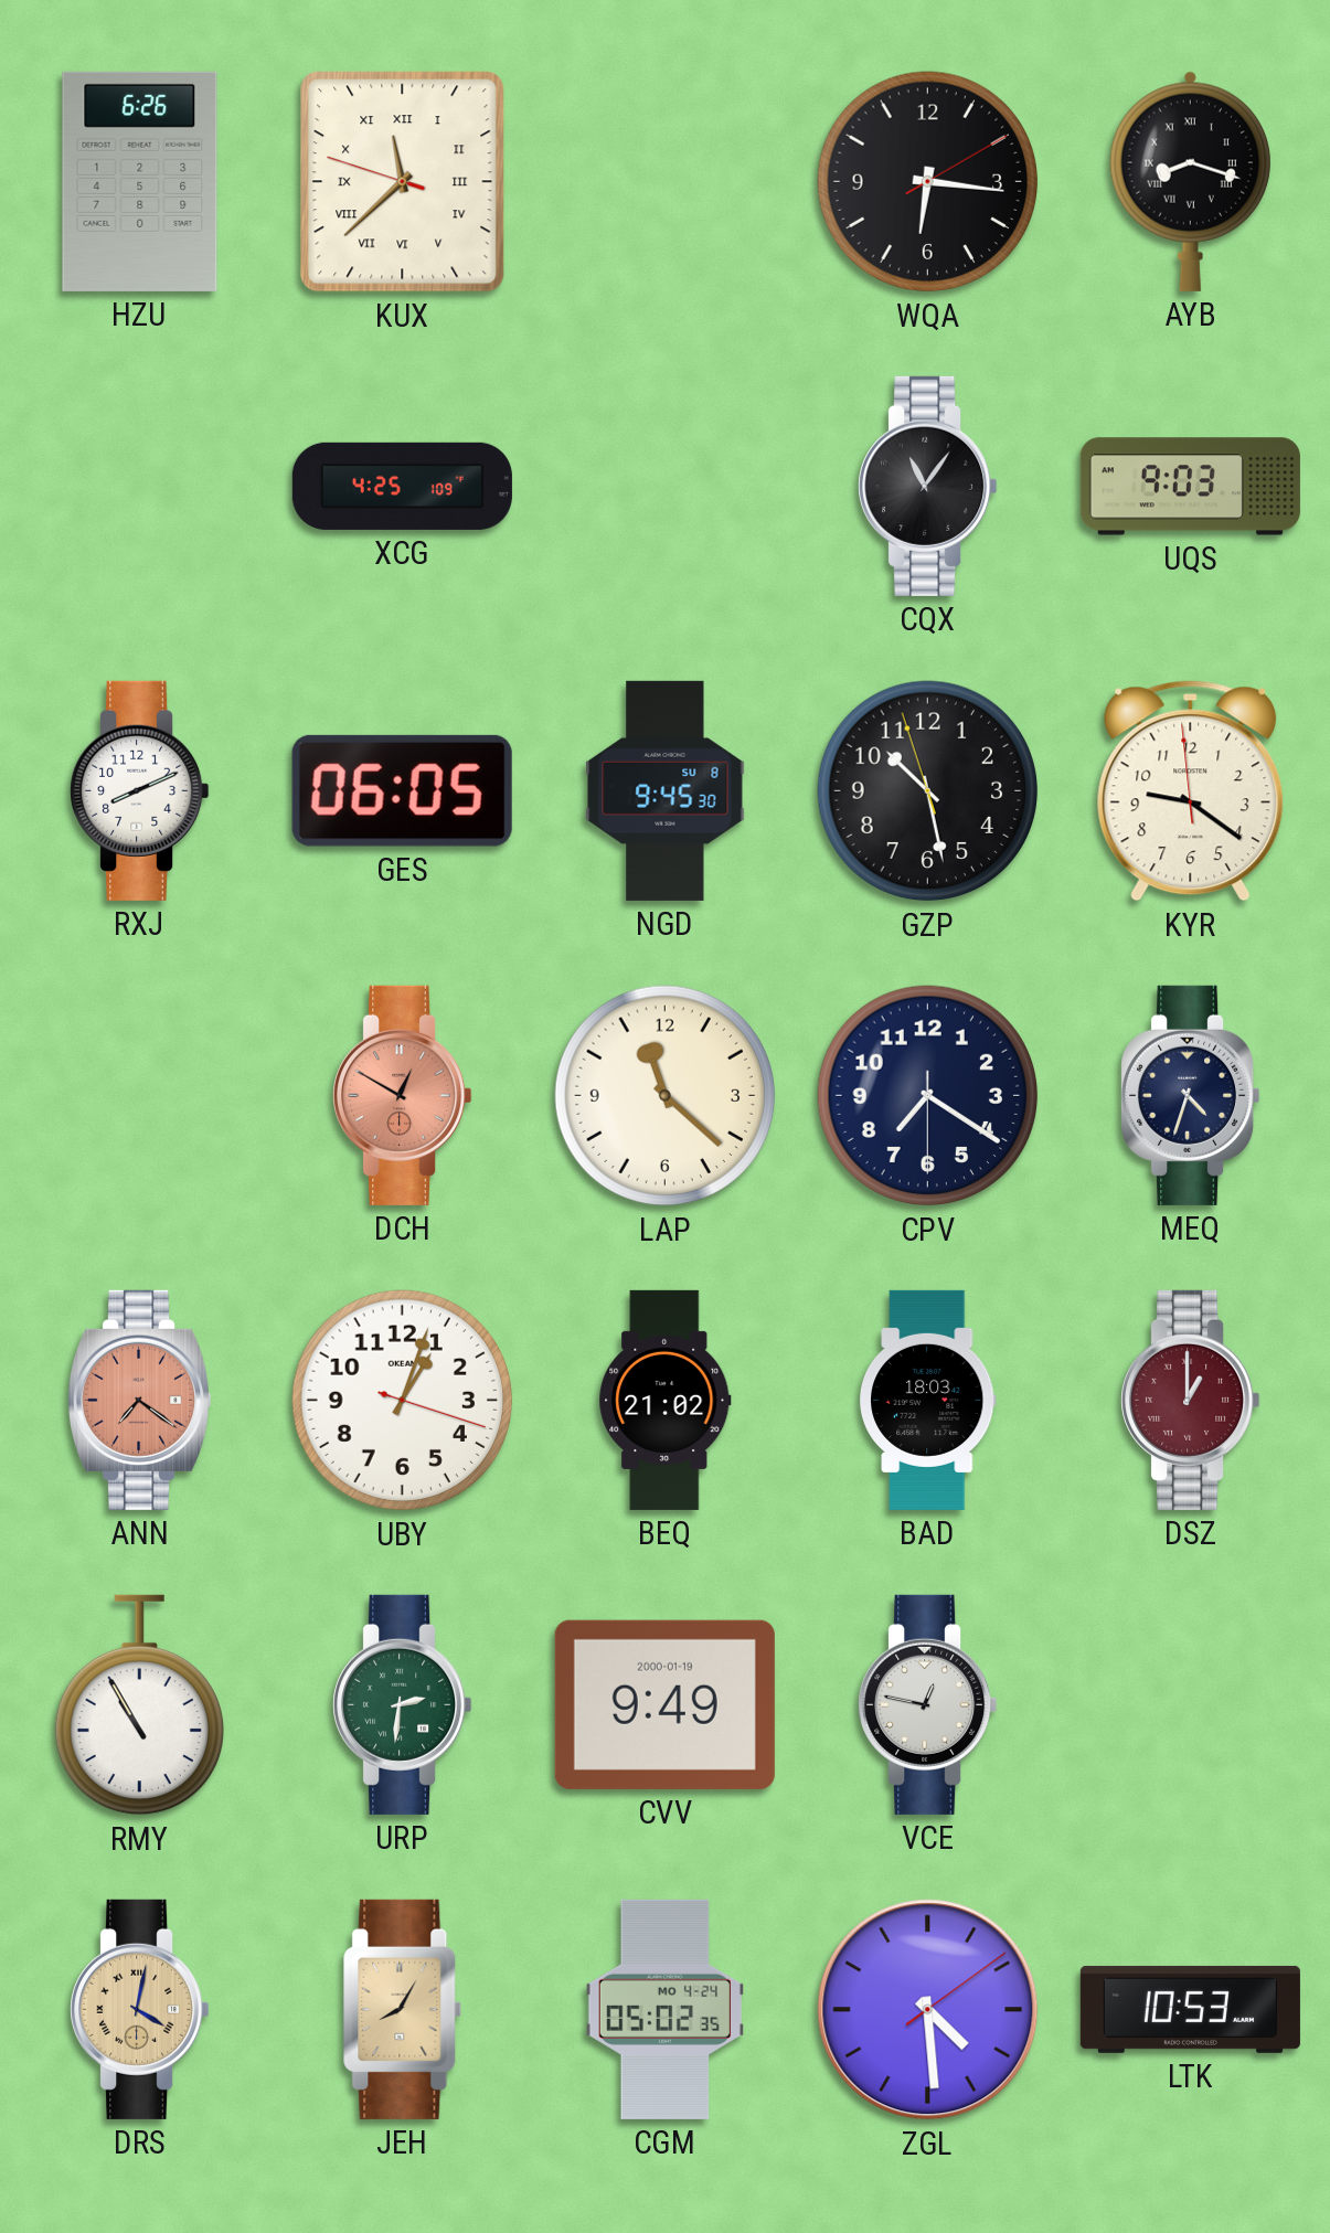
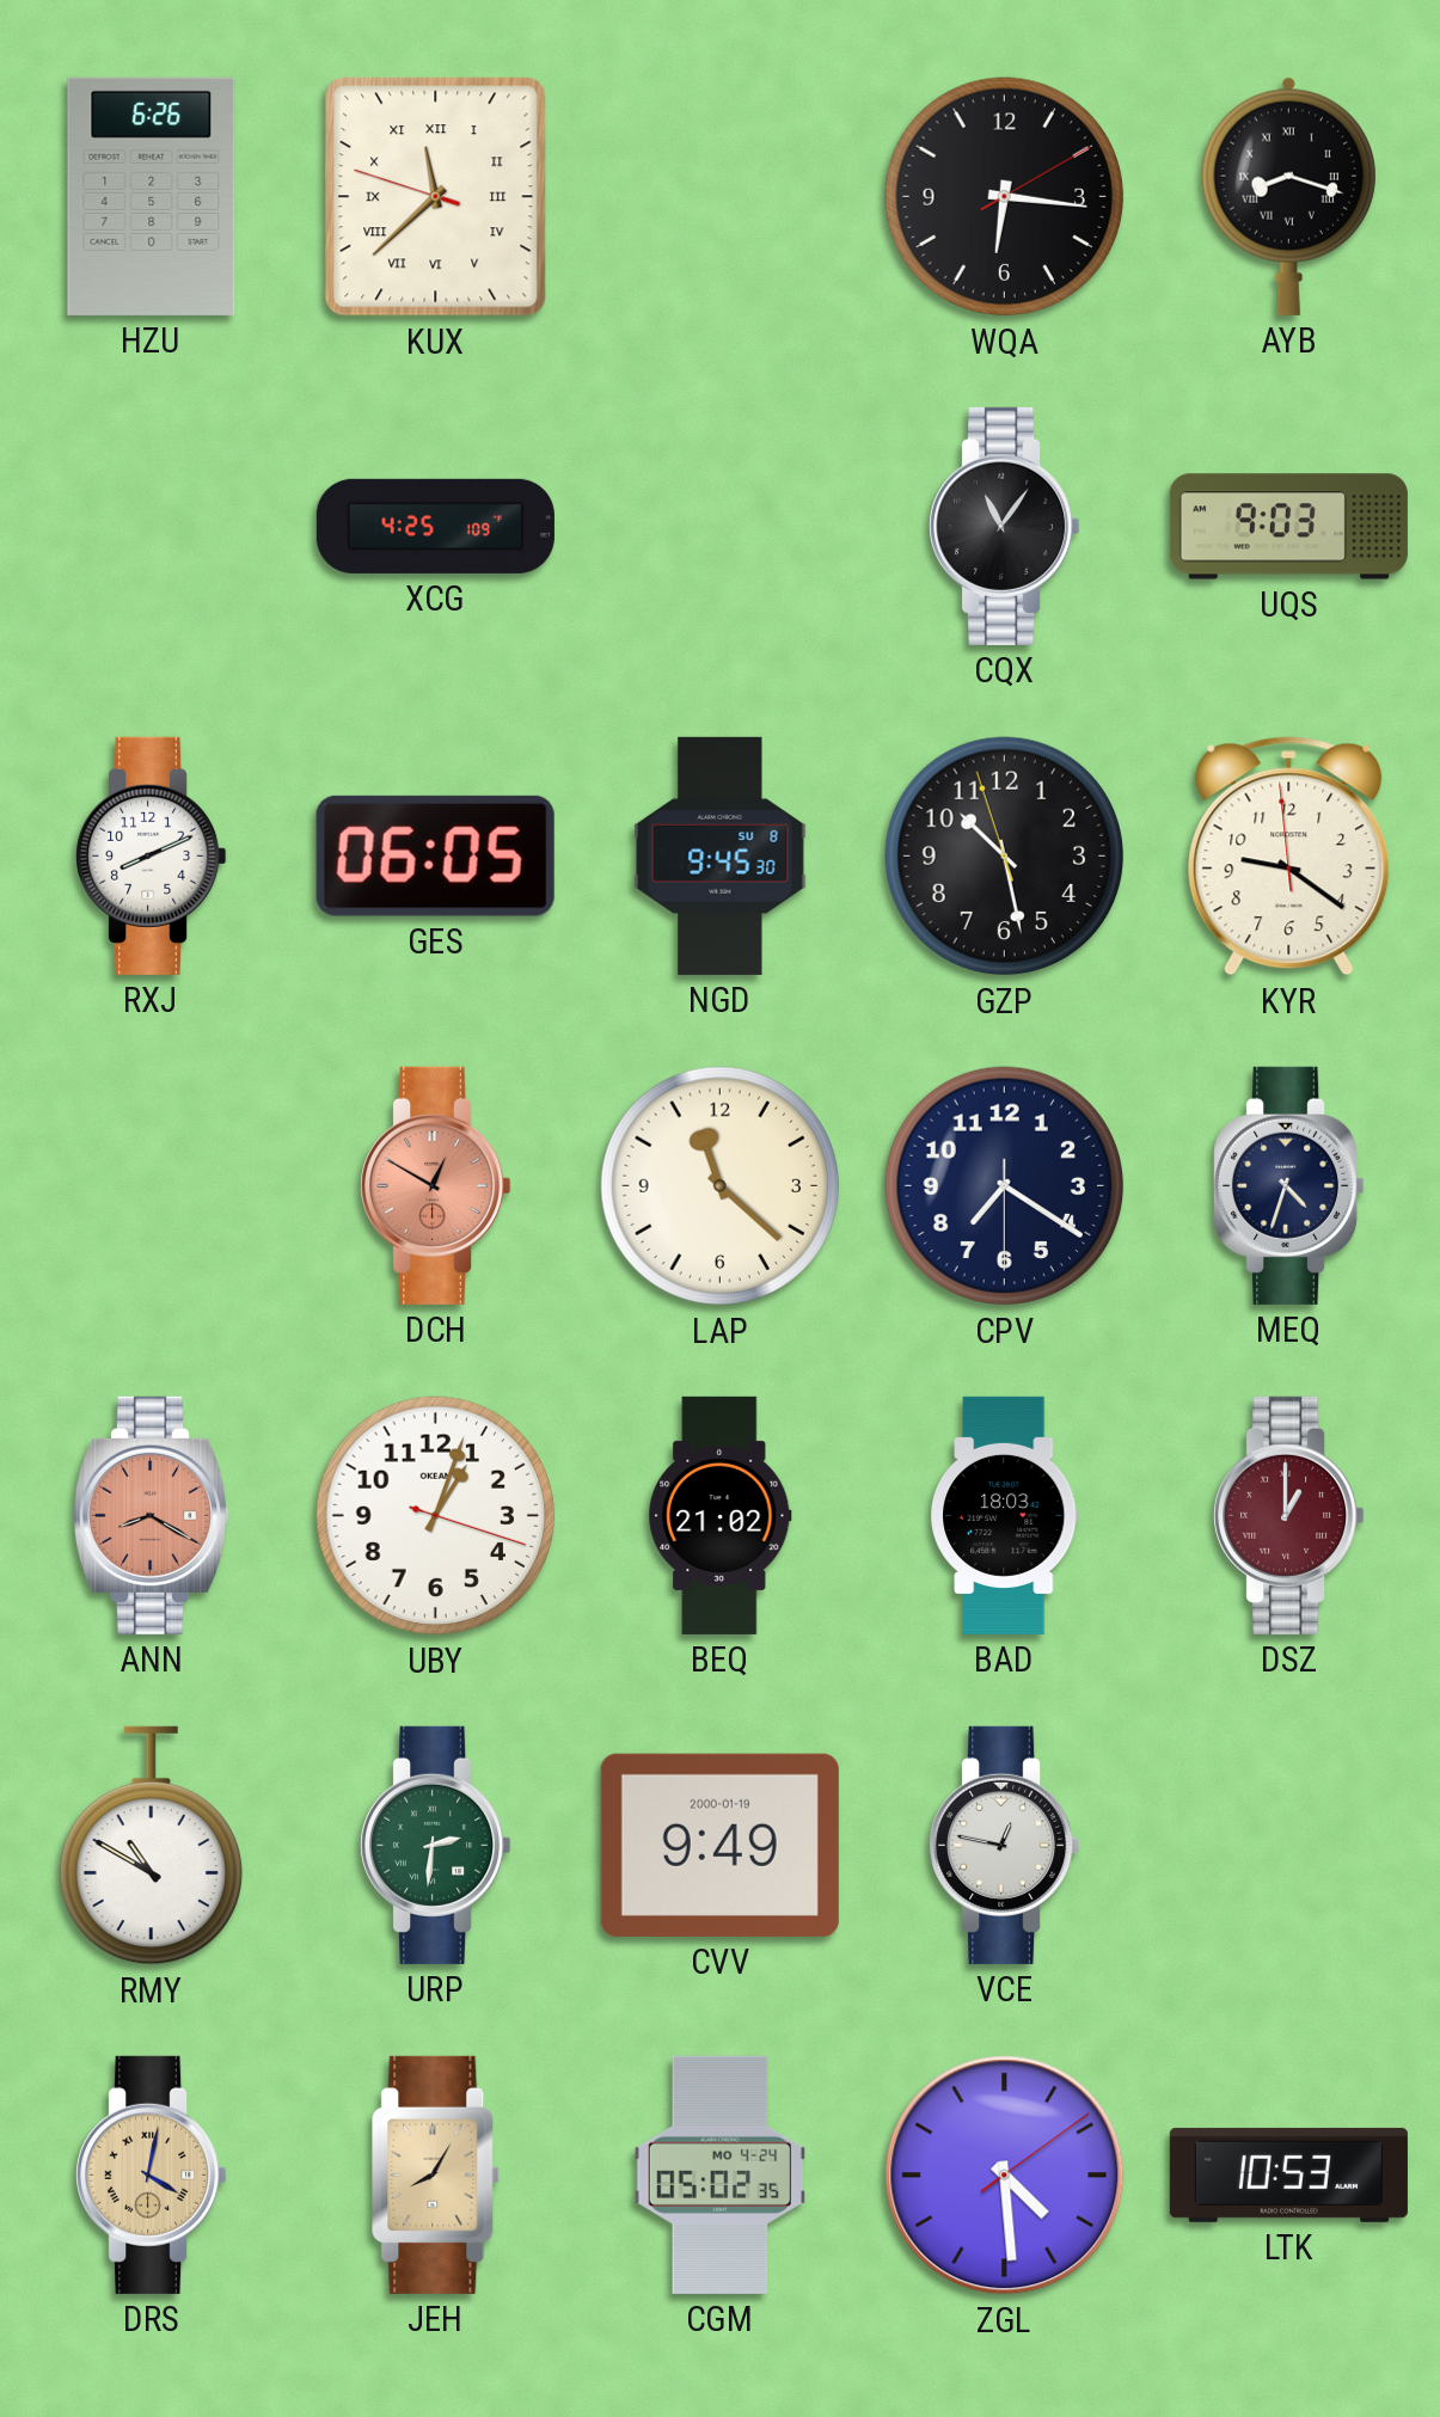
ANN: 7:21 -> 8:20
RMY: 10:55 -> 10:50
